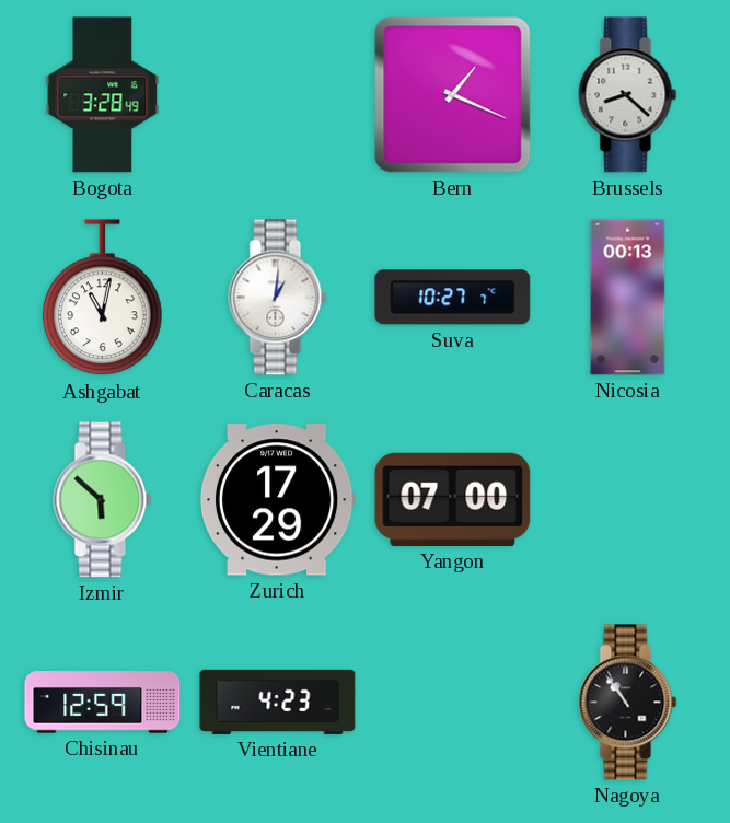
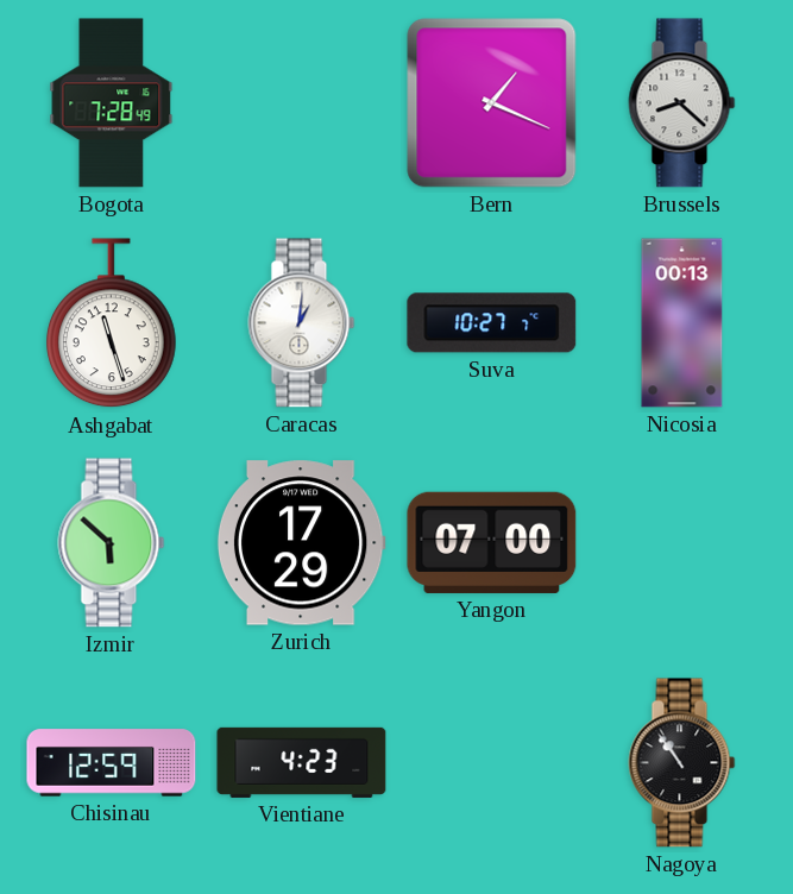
Bogota: 3:28 -> 7:28
Ashgabat: 11:02 -> 11:27
